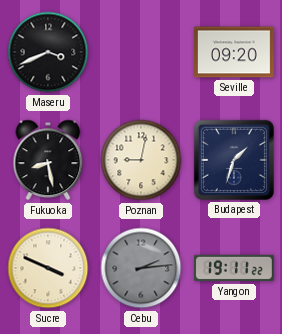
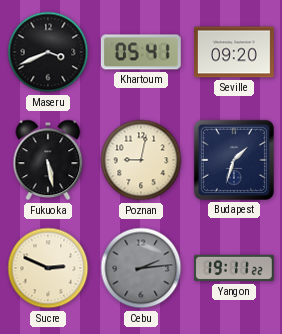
Khartoum: none -> 05:41
Fukuoka: 8:28 -> 5:28
Sucre: 3:49 -> 2:49
